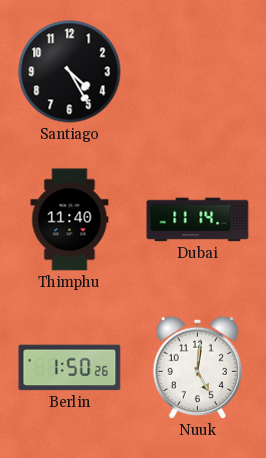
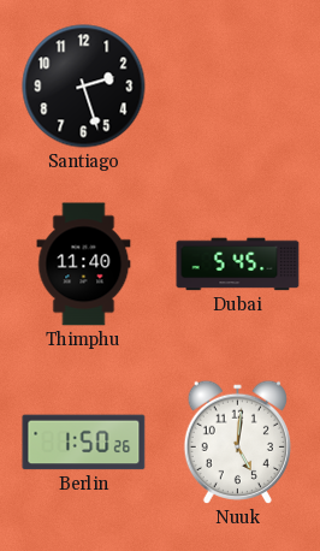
Santiago: 4:25 -> 2:27
Dubai: 11:14 -> 5:45
